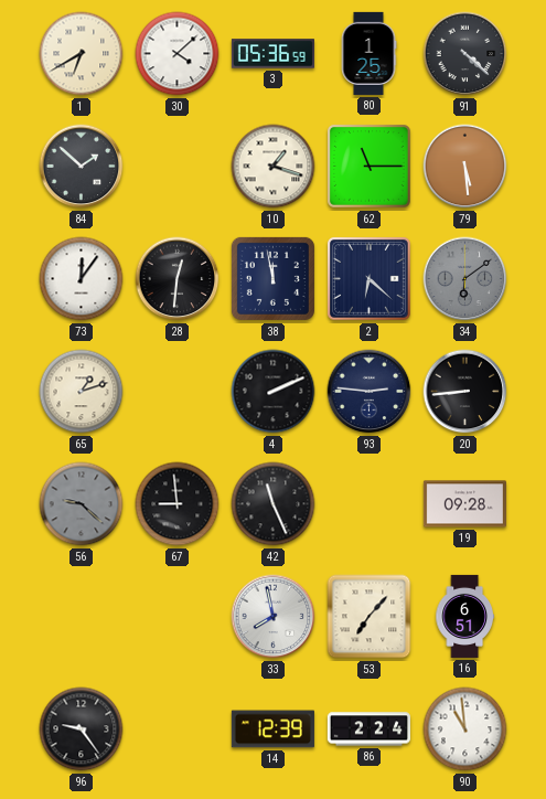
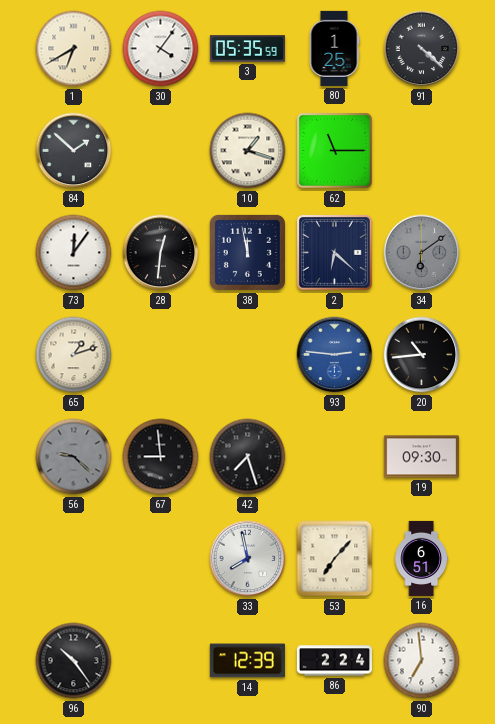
30: 4:08 -> 4:06
3: 05:36 -> 05:35
79: 5:29 -> none
4: 2:11 -> none
93 dial: navy -> blue
20: 8:44 -> 10:44
42: 11:26 -> 7:27
19: 09:28 -> 09:30
96: 9:24 -> 10:24
90: 10:59 -> 6:59
